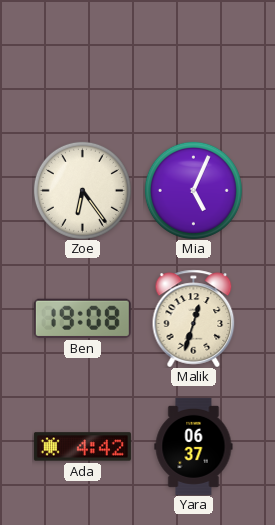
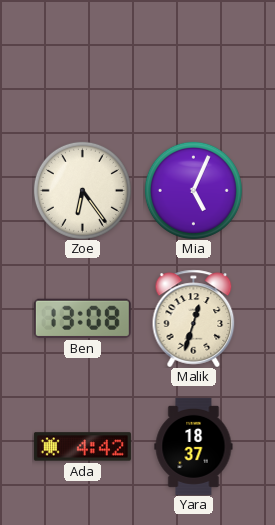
Ben: 19:08 -> 13:08
Yara: 06:37 -> 18:37
